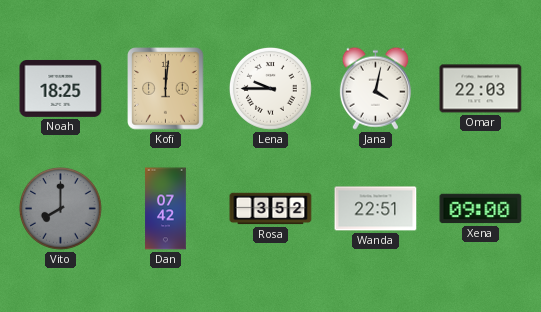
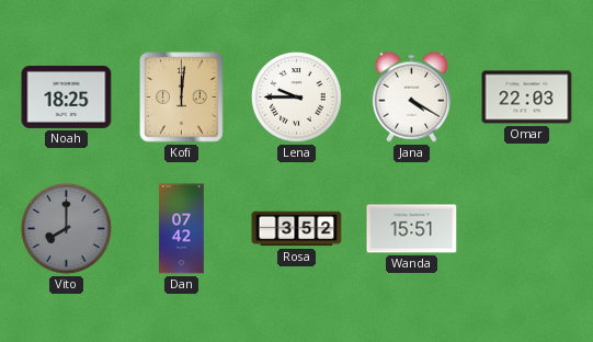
Jana: 4:02 -> 4:20
Wanda: 22:51 -> 15:51
Xena: 09:00 -> none
